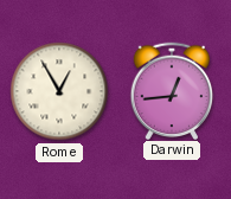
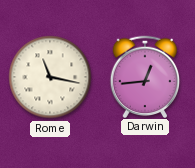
Rome: 12:55 -> 11:17
